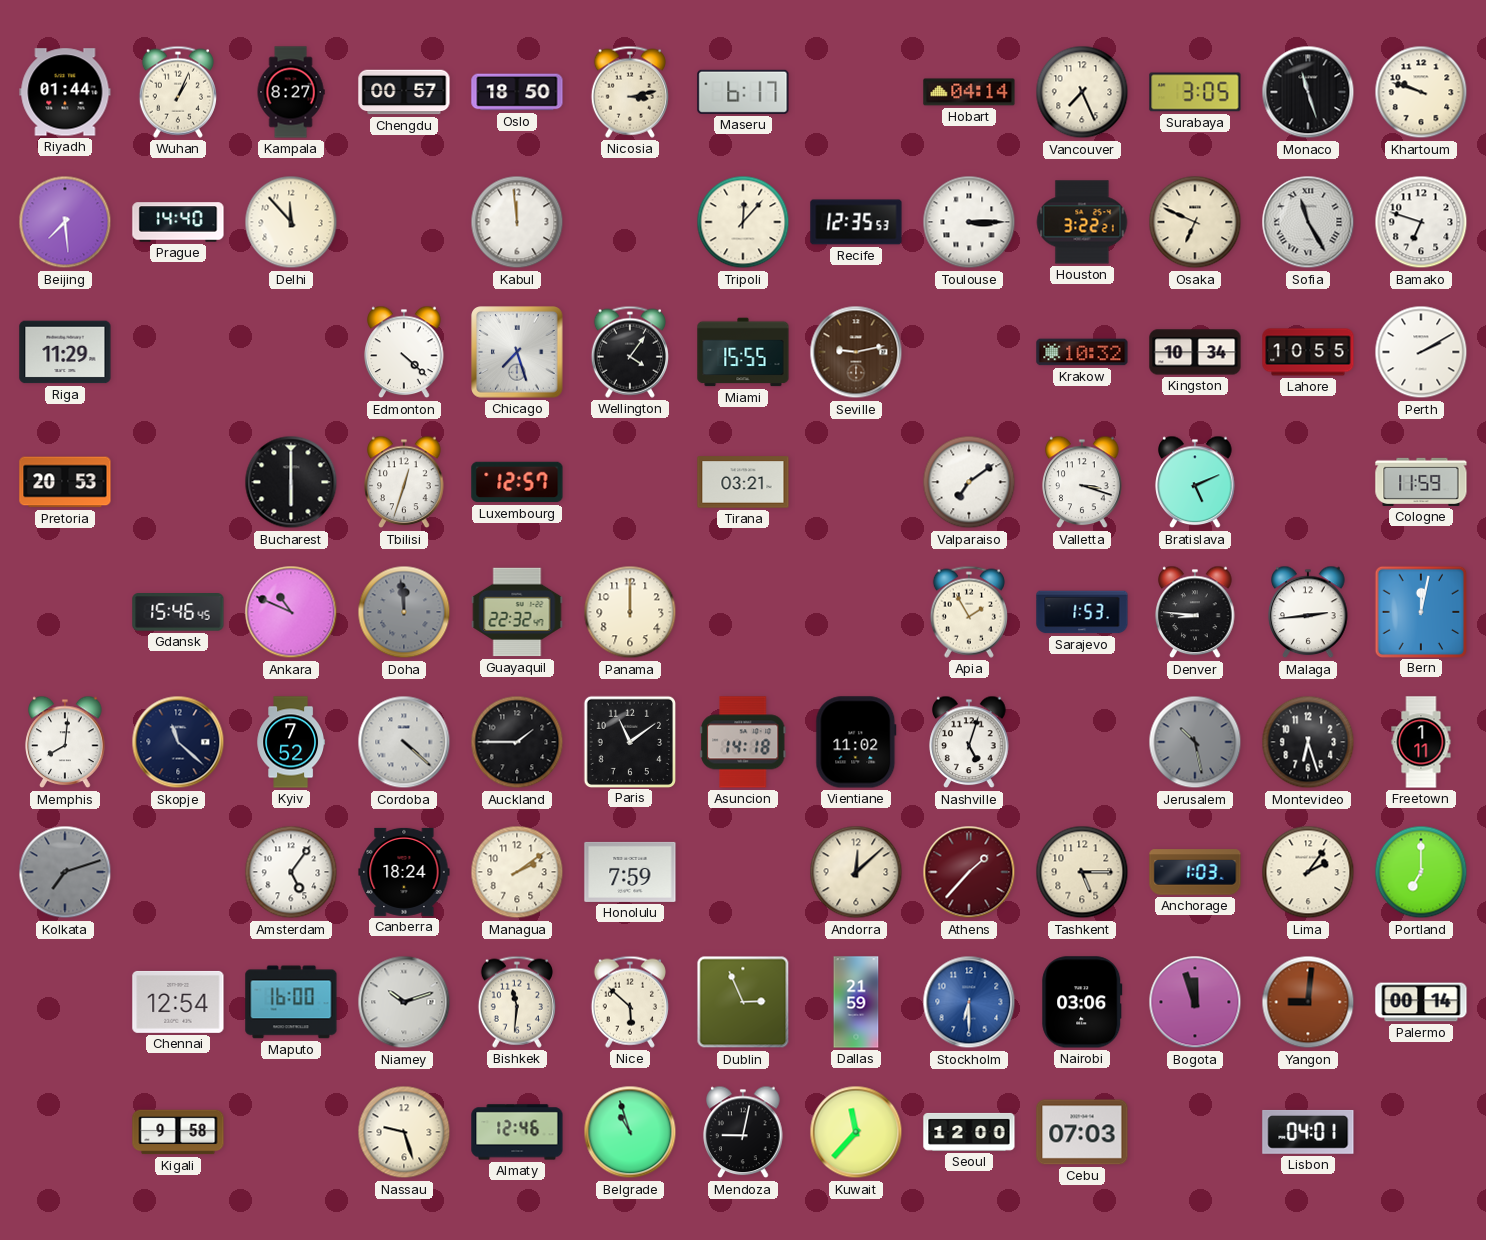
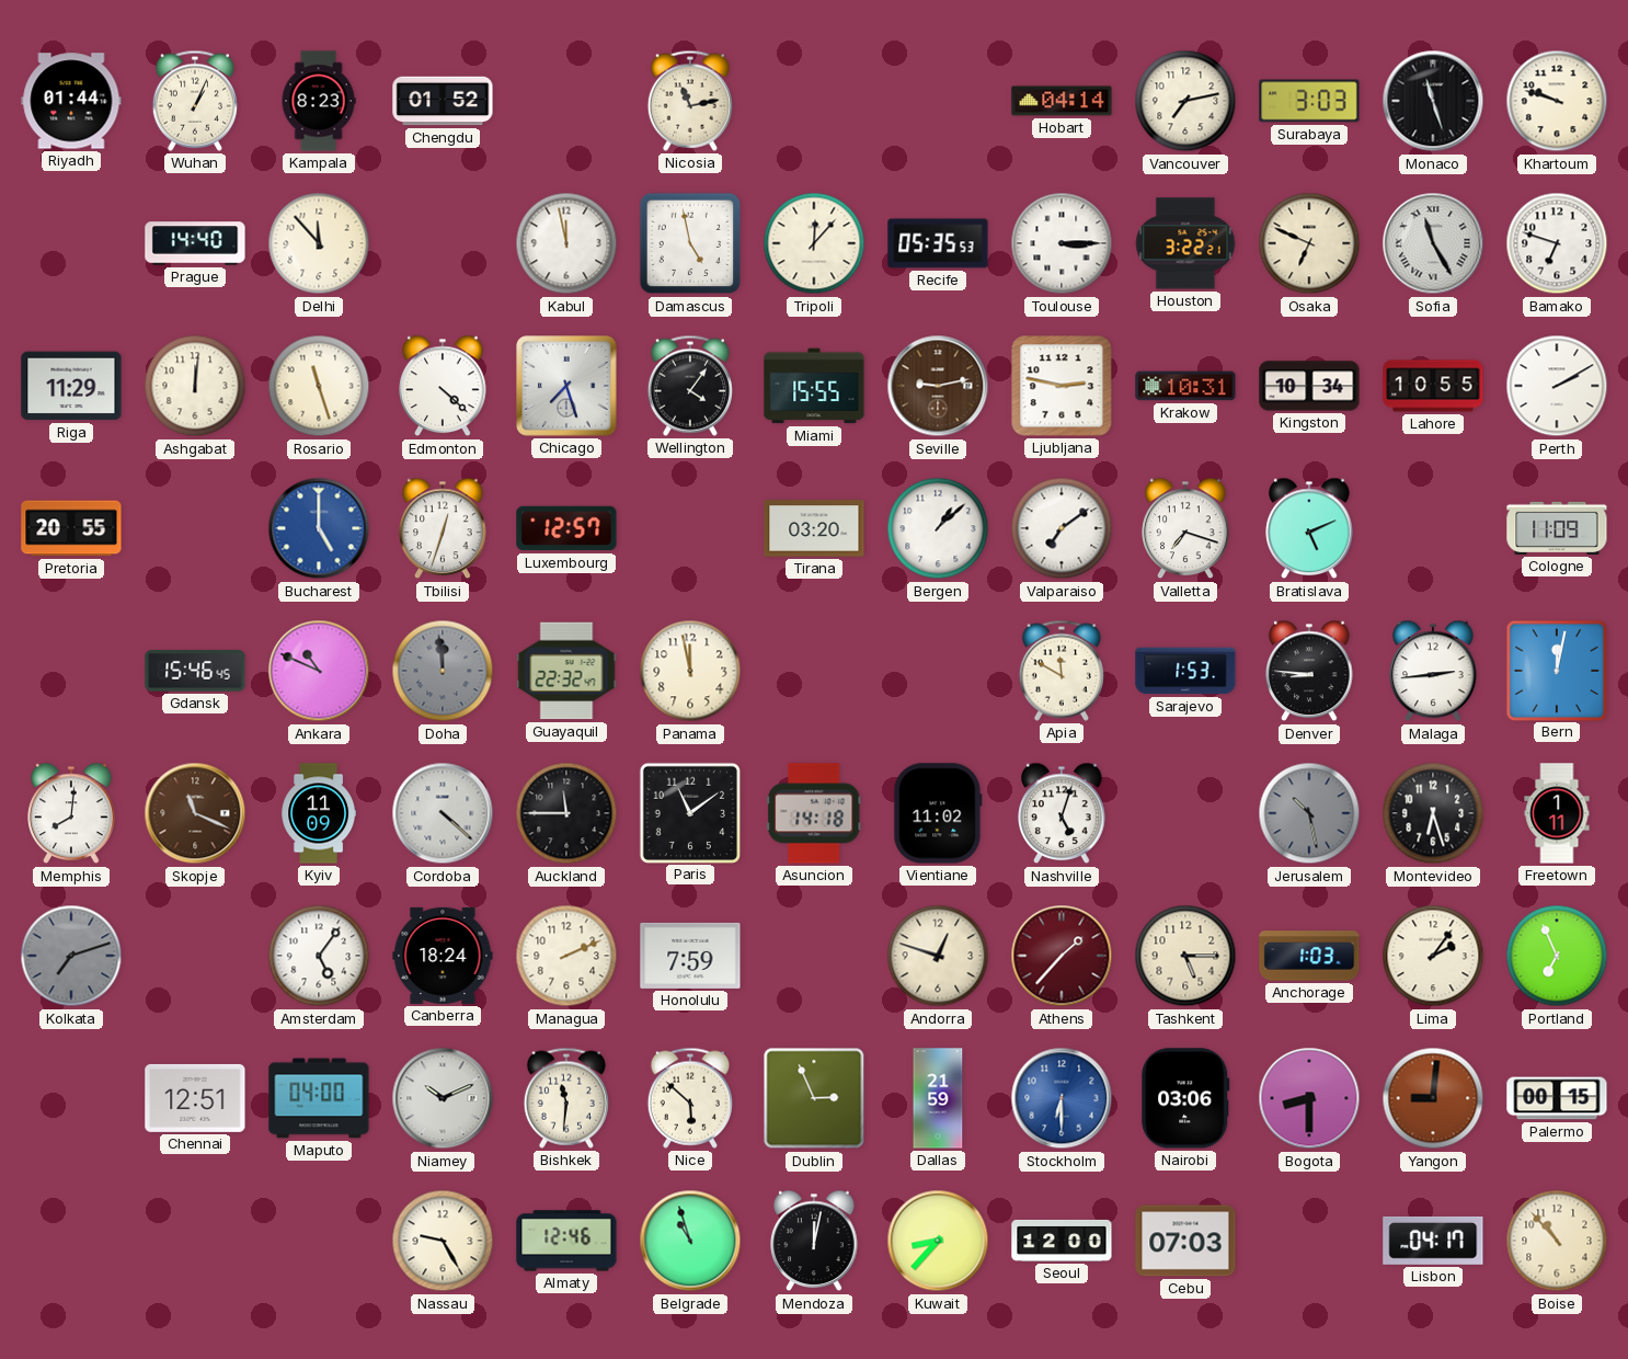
Kampala: 8:27 -> 8:23
Chengdu: 00:57 -> 01:52
Oslo: 18:50 -> none
Nicosia: 3:13 -> 11:13
Maseru: 6:17 -> none
Vancouver: 7:26 -> 7:13
Surabaya: 3:05 -> 3:03
Beijing: 7:29 -> none
Kabul: 11:59 -> 11:58
Damascus: none -> 4:58
Recife: 12:35 -> 05:35
Ashgabat: none -> 12:01
Rosario: none -> 11:27
Ljubljana: none -> 2:47
Krakow: 10:32 -> 10:31
Pretoria: 20:53 -> 20:55
Bucharest: 6:00 -> 5:00
Bucharest dial: black -> blue
Tirana: 03:21 -> 03:20
Bergen: none -> 1:08
Valletta: 3:18 -> 7:18
Cologne: 11:59 -> 11:09
Panama: 12:00 -> 11:58
Apia: 1:55 -> 11:50
Skopje: 11:22 -> 11:19
Skopje dial: navy -> brown
Kyiv: 7:52 -> 11:09
Auckland: 1:45 -> 11:45
Managua: 2:09 -> 2:11
Andorra: 12:08 -> 12:48
Portland: 7:00 -> 6:56
Chennai: 12:54 -> 12:51
Maputo: 16:00 -> 04:00
Niamey: 10:12 -> 10:11
Bogota: 11:57 -> 8:30
Palermo: 00:14 -> 00:15
Kigali: 9:58 -> none
Nassau: 9:27 -> 9:25
Mendoza: 9:02 -> 12:02
Kuwait: 11:37 -> 8:37
Lisbon: 04:01 -> 04:17
Boise: none -> 10:53
